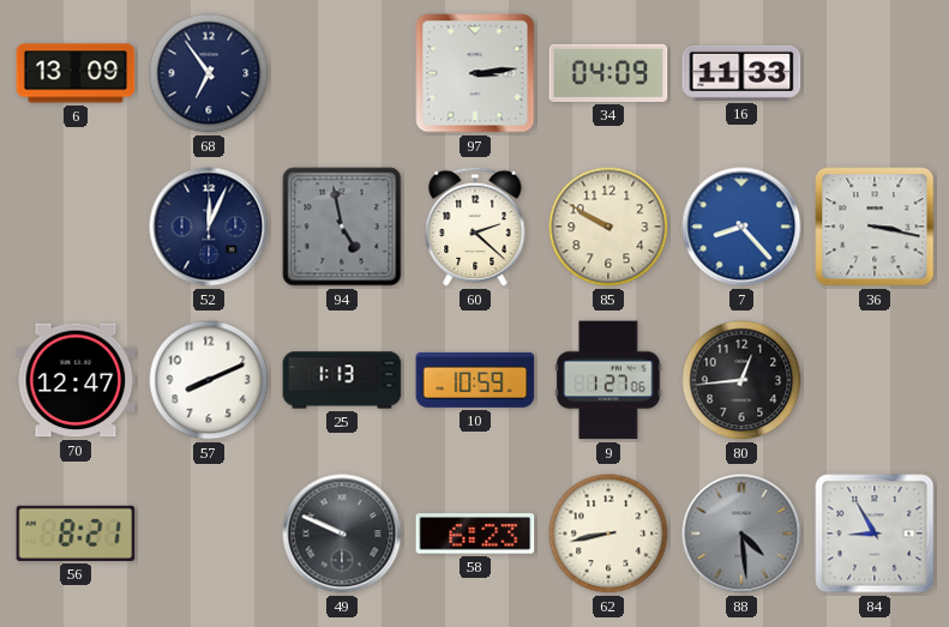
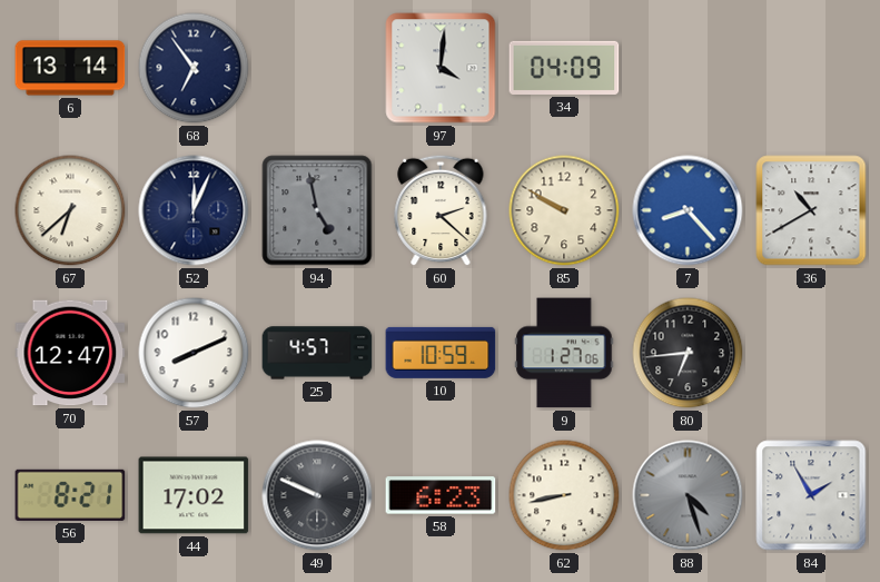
6: 13:09 -> 13:14
97: 3:14 -> 4:01
16: 11:33 -> none
67: none -> 6:38
36: 3:17 -> 10:40
25: 1:13 -> 4:57
80: 12:44 -> 6:44
44: none -> 17:02
88: 4:29 -> 4:27
84: 8:55 -> 1:55
